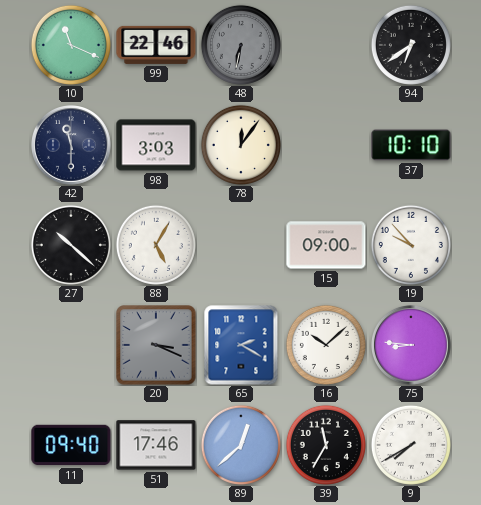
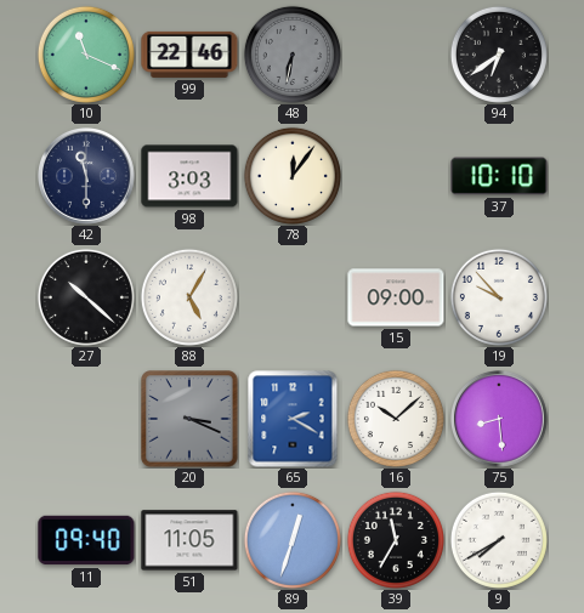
75: 8:46 -> 8:29
51: 17:46 -> 11:05
89: 12:38 -> 12:33
